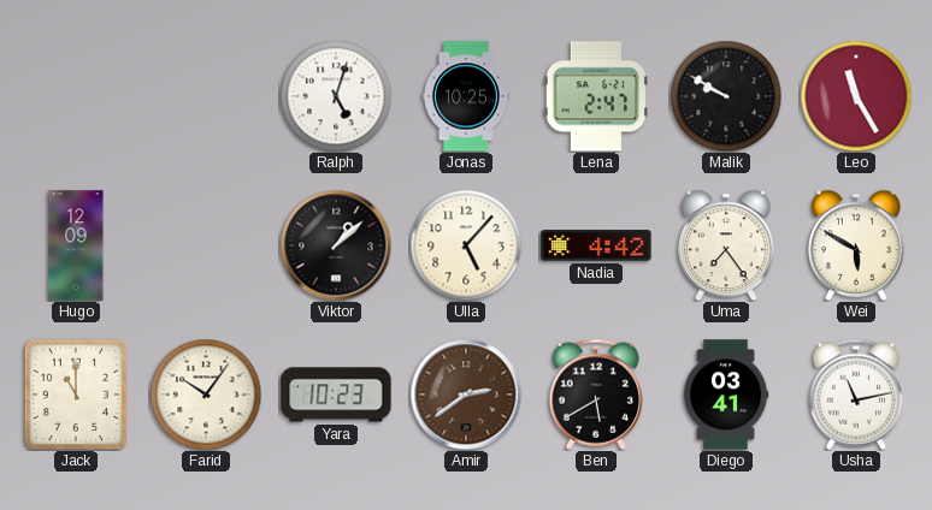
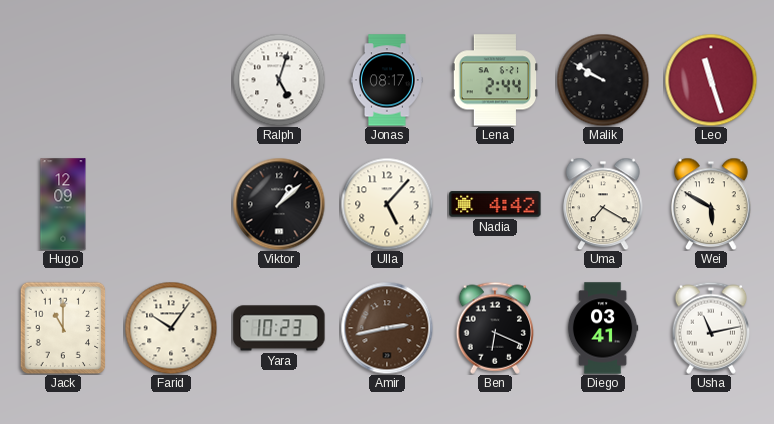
Jonas: 10:25 -> 08:17
Lena: 2:47 -> 2:44
Leo: 11:25 -> 11:27
Uma: 7:24 -> 7:20
Amir: 2:39 -> 2:43
Ben: 5:40 -> 6:19
